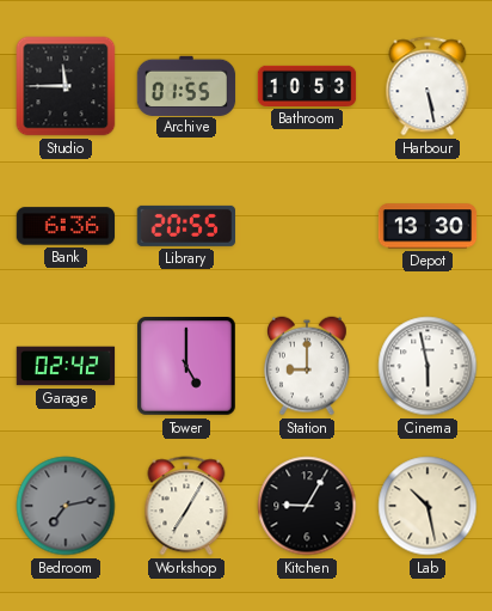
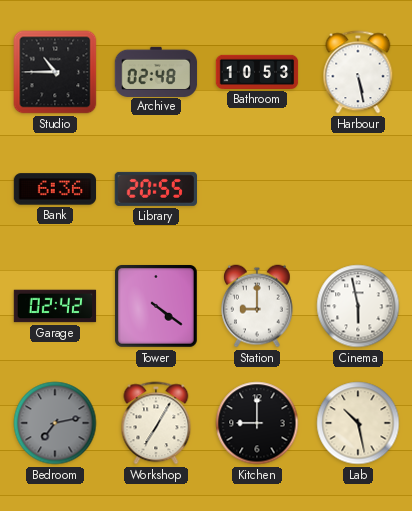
Studio: 11:45 -> 10:45
Archive: 01:55 -> 02:48
Depot: 13:30 -> none
Tower: 5:00 -> 4:21
Kitchen: 9:05 -> 9:00
